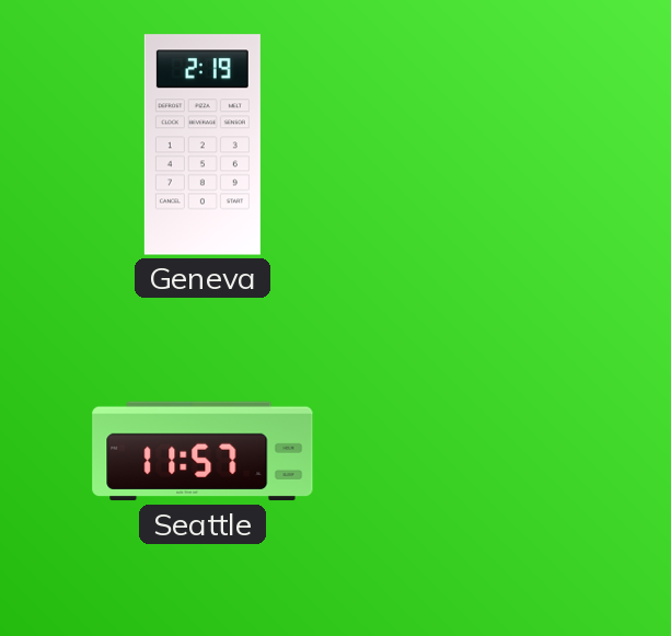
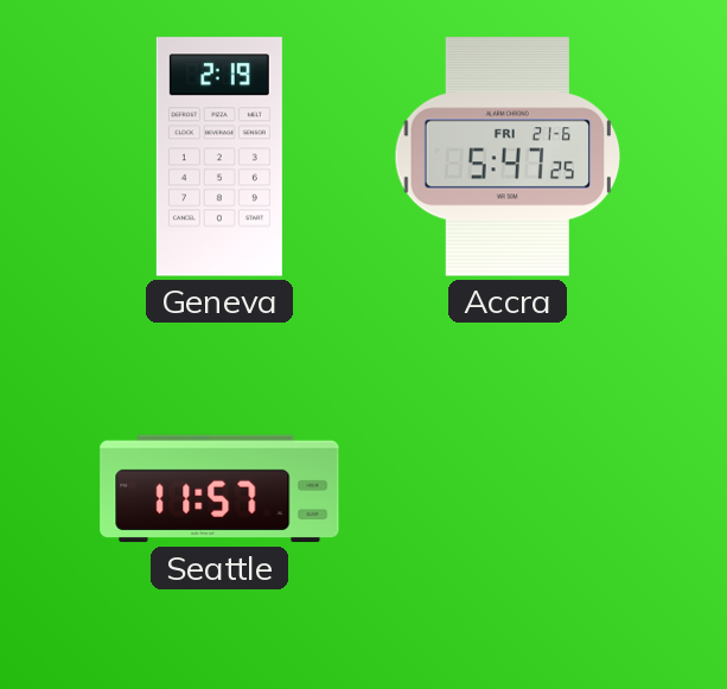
Accra: none -> 5:47
